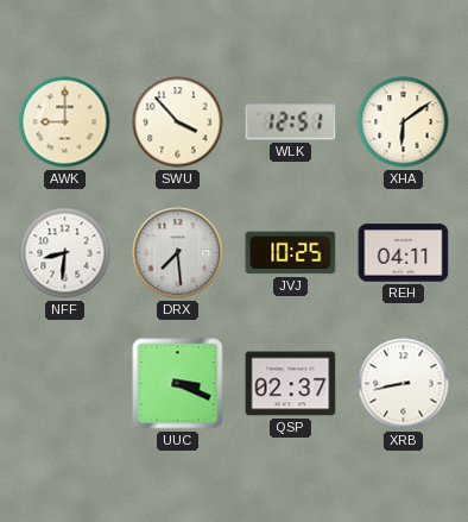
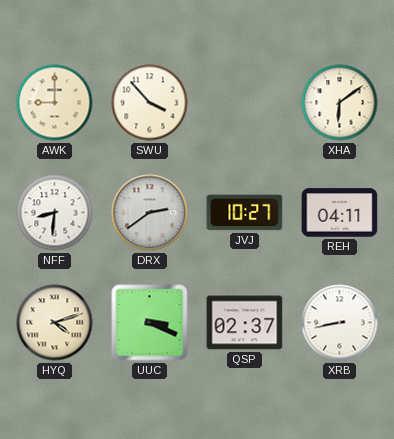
WLK: 12:51 -> none
DRX: 7:29 -> 2:39
JVJ: 10:25 -> 10:27
HYQ: none -> 4:12
